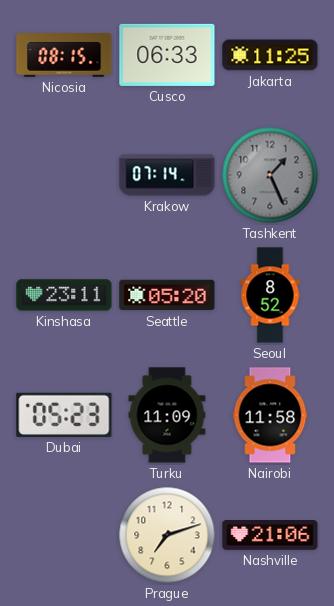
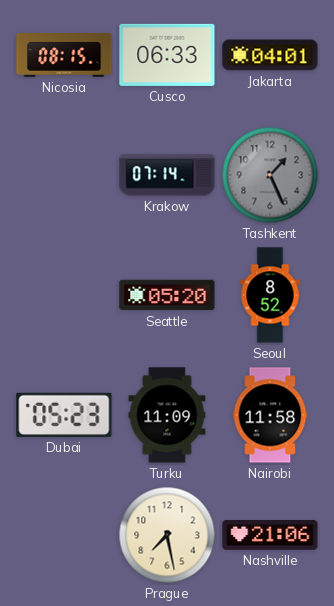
Jakarta: 11:25 -> 04:01
Kinshasa: 23:11 -> none
Prague: 7:12 -> 7:28
